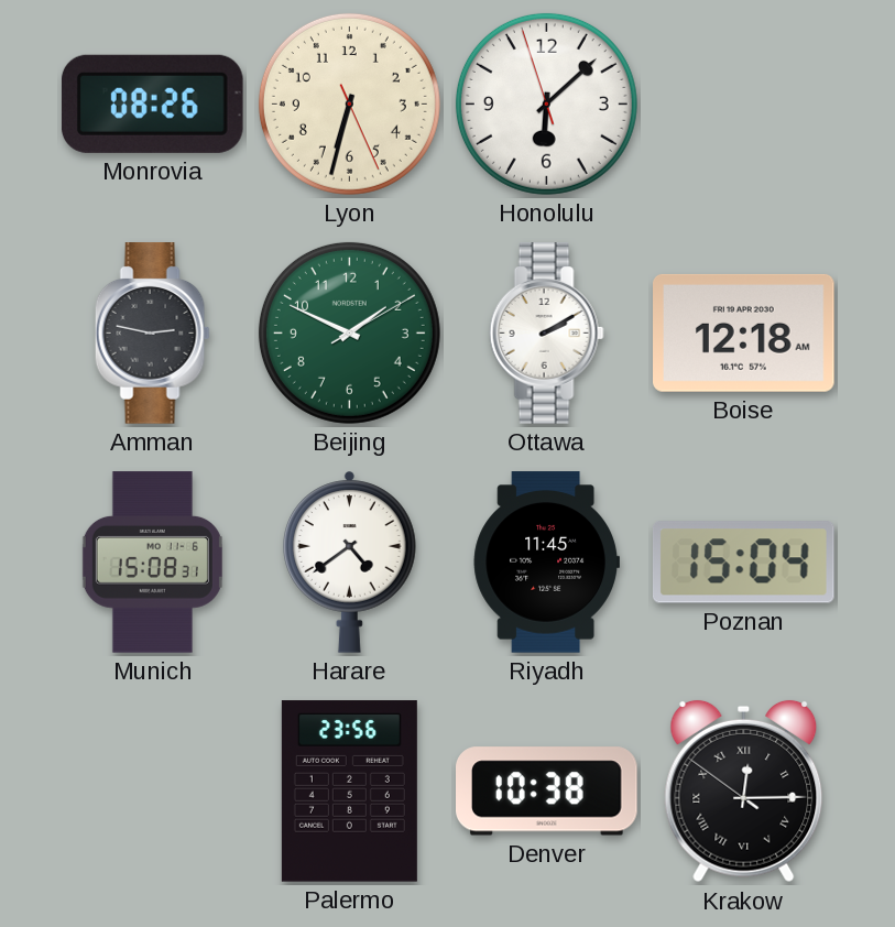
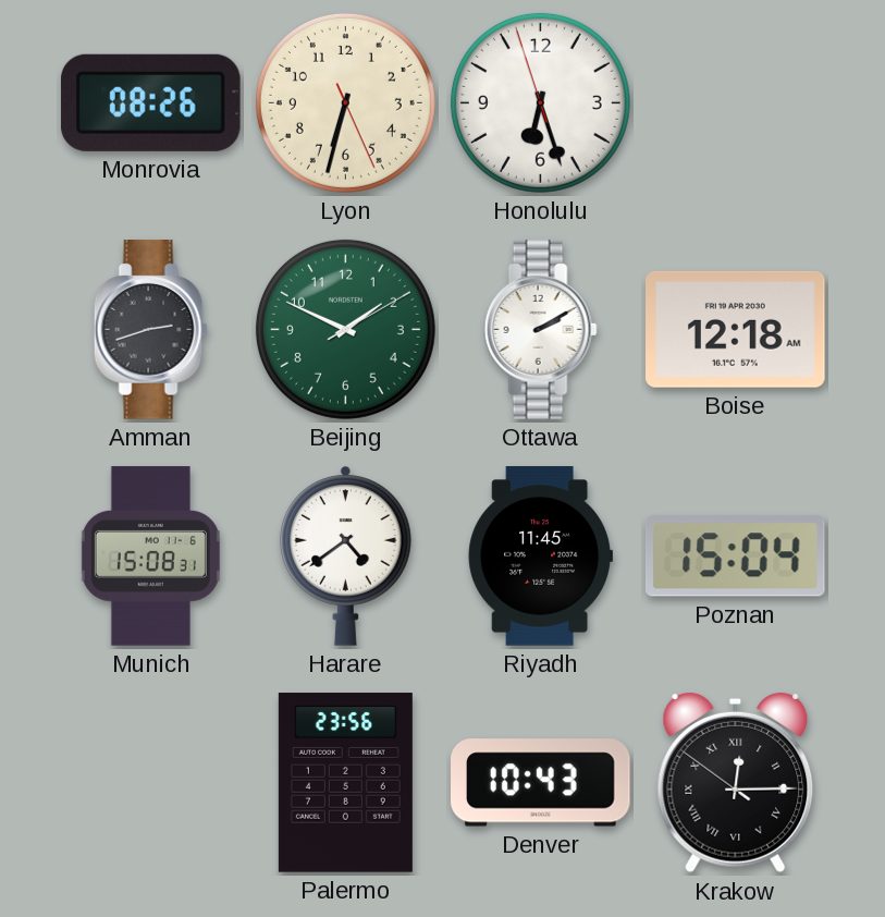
Honolulu: 6:07 -> 6:26
Amman: 2:47 -> 2:42
Denver: 10:38 -> 10:43
